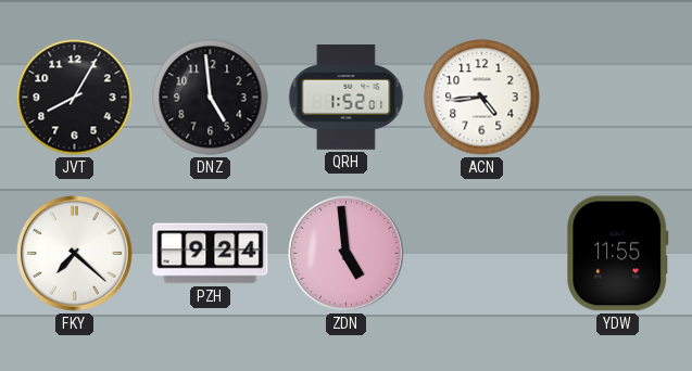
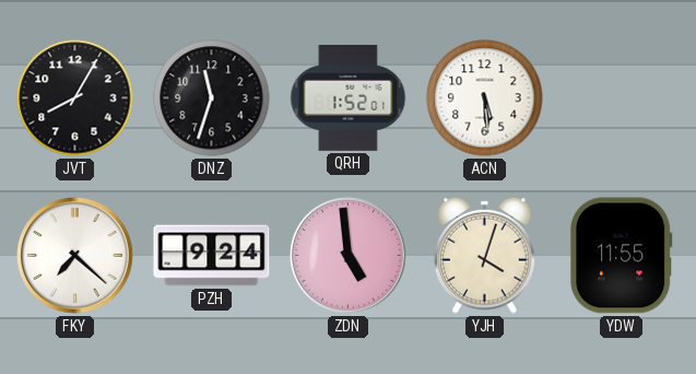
DNZ: 4:59 -> 11:33
ACN: 4:44 -> 5:29
YJH: none -> 4:03
